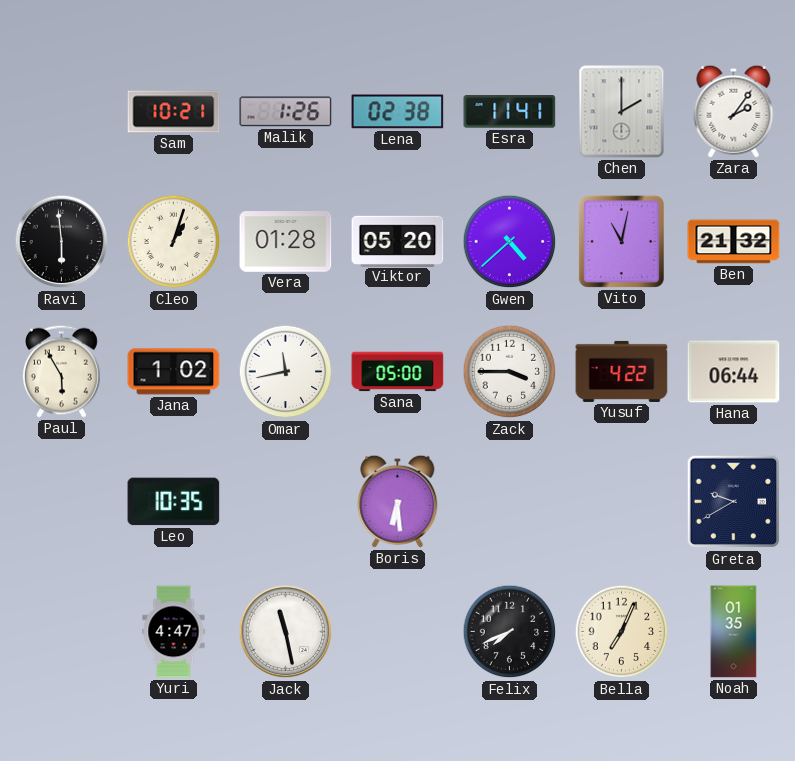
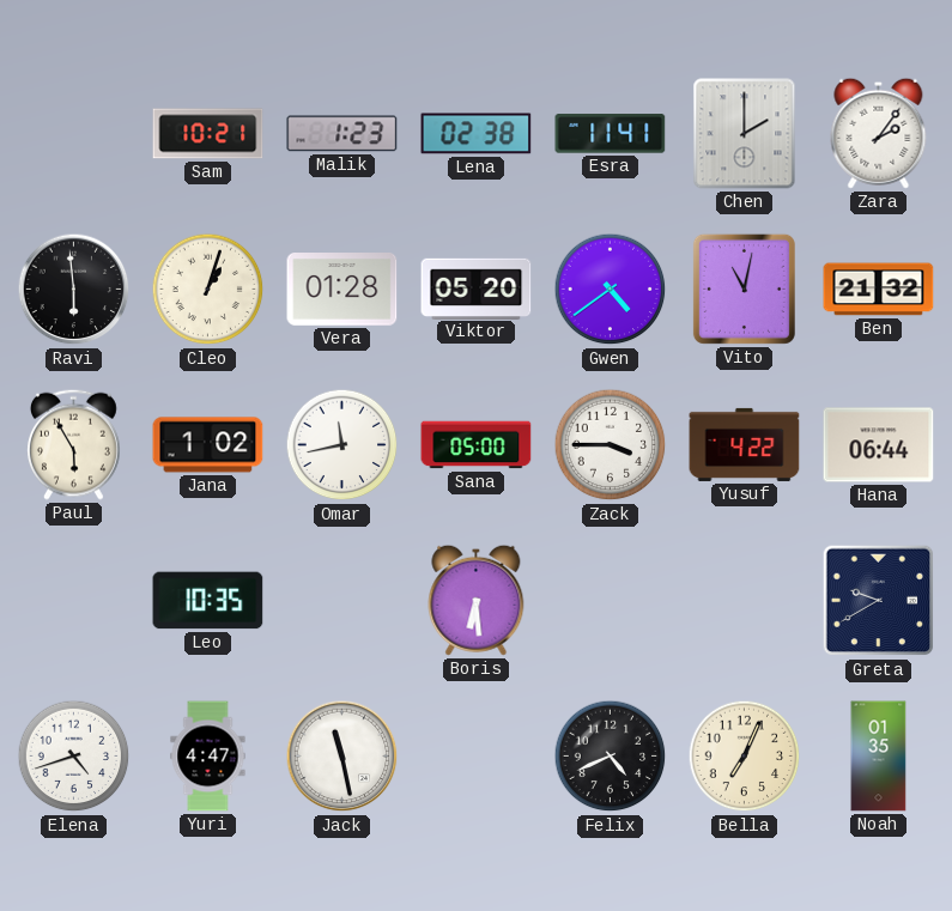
Malik: 1:26 -> 1:23
Gwen: 4:38 -> 4:39
Elena: none -> 4:42
Felix: 7:41 -> 4:41
